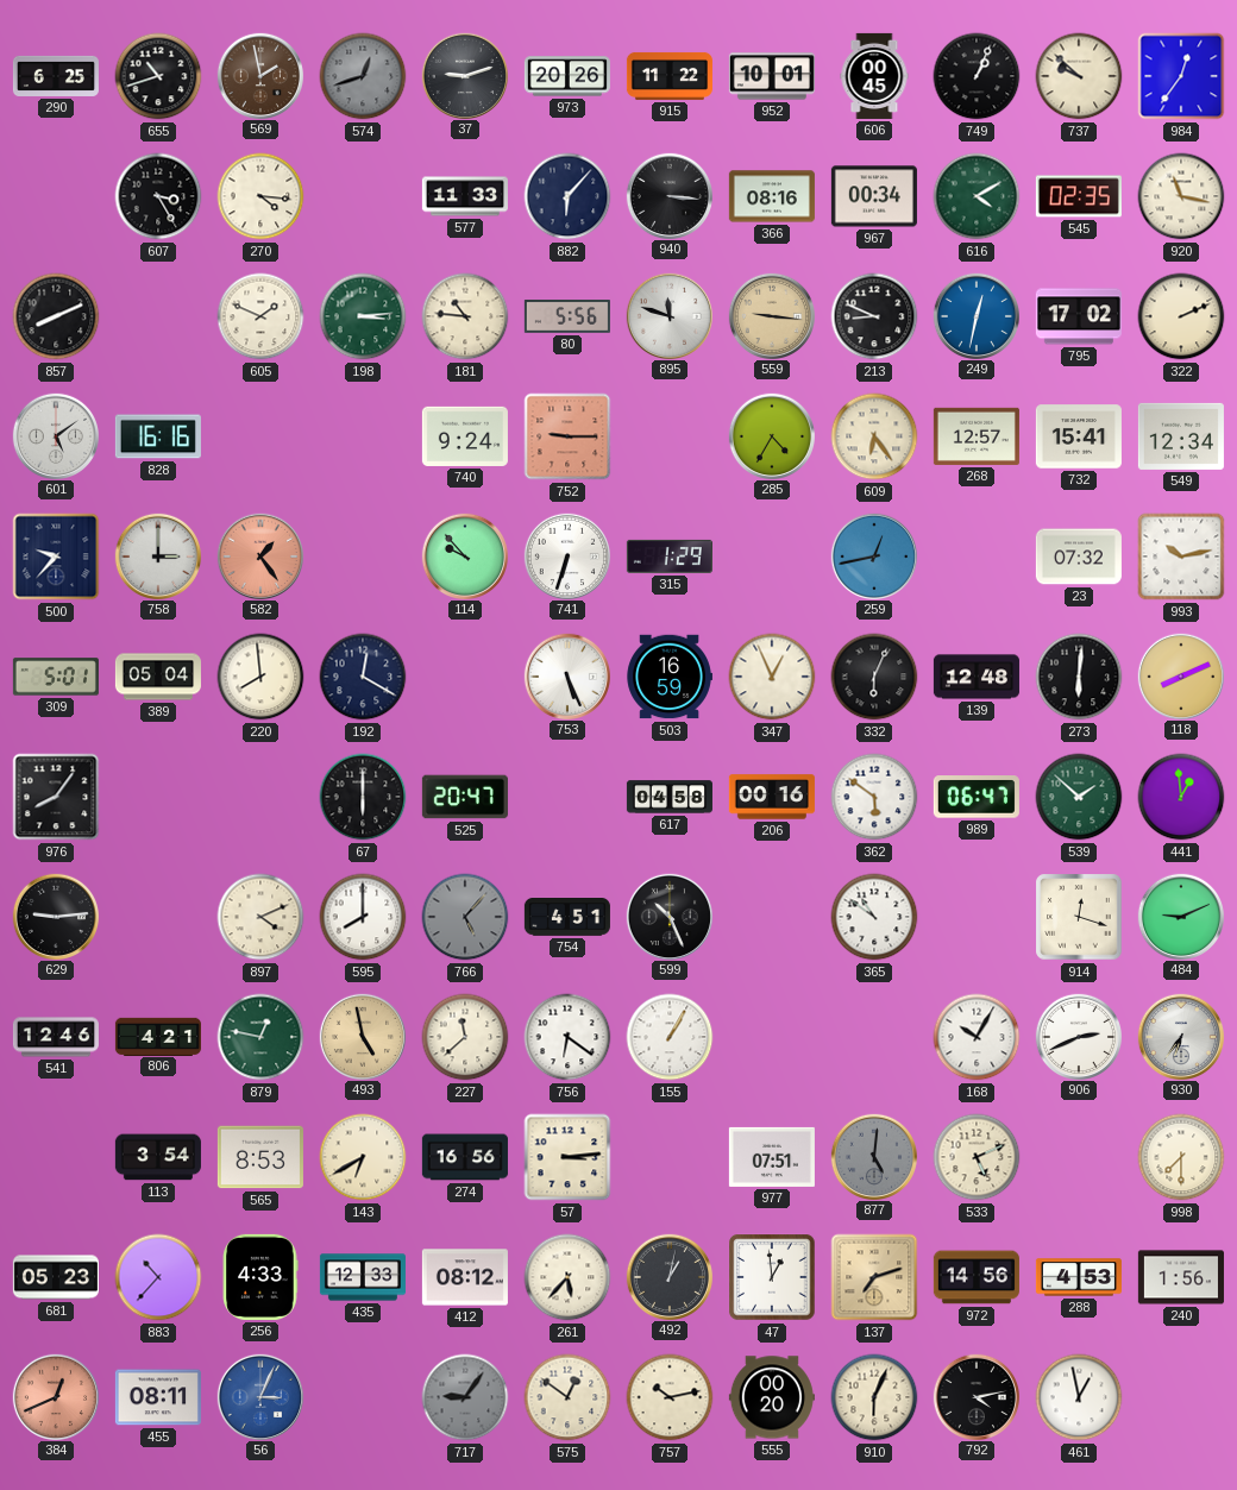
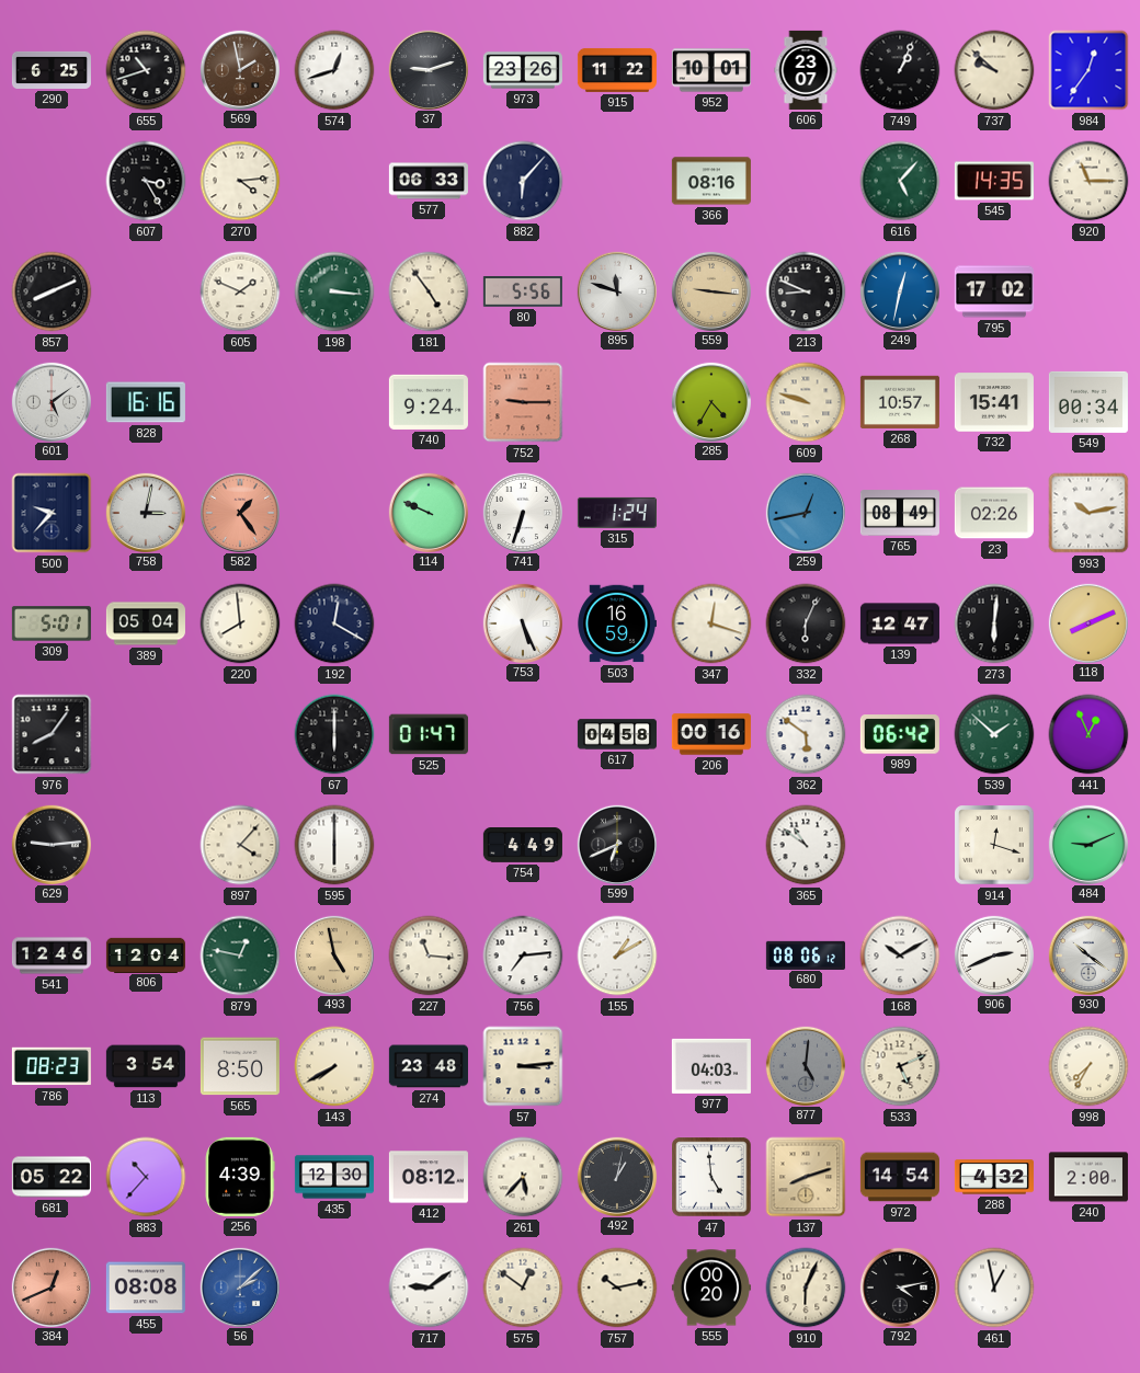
574 dial: grey -> white
973: 20:26 -> 23:26
606: 00:45 -> 23:07
270: 4:16 -> 4:14
577: 11:33 -> 06:33
940: 3:16 -> none
967: 00:34 -> none
616: 4:10 -> 5:07
545: 02:35 -> 14:35
920: 11:17 -> 11:15
198: 3:14 -> 3:16
181: 10:46 -> 4:54
322: 2:11 -> none
609: 6:24 -> 9:48
268: 12:57 -> 10:57
549: 12:34 -> 00:34
758: 3:00 -> 3:02
114: 9:53 -> 9:49
315: 1:29 -> 1:24
765: none -> 08:49
23: 07:32 -> 02:26
347: 12:56 -> 12:18
139: 12:48 -> 12:47
525: 20:47 -> 01:47
989: 06:47 -> 06:42
441: 12:59 -> 12:56
897: 4:11 -> 4:07
595: 8:00 -> 6:00
766: 5:07 -> none
754: 4:51 -> 4:49
599: 10:26 -> 6:41
806: 4:21 -> 12:04
227: 11:38 -> 11:16
756: 6:21 -> 7:14
155: 1:05 -> 1:10
680: none -> 08:06
168: 10:05 -> 10:10
930: 6:36 -> 10:21
786: none -> 08:23
565: 8:53 -> 8:50
143: 6:40 -> 7:40
274: 16:56 -> 23:48
977: 07:51 -> 04:03
998: 7:30 -> 7:35
681: 05:23 -> 05:22
256: 4:33 -> 4:39
435: 12:33 -> 12:30
47: 12:59 -> 4:59
137: 7:12 -> 8:12
972: 14:56 -> 14:54
288: 4:53 -> 4:32
240: 1:56 -> 2:00
455: 08:11 -> 08:08
56: 3:04 -> 2:08
717: 9:06 -> 9:09
717 dial: grey -> white
